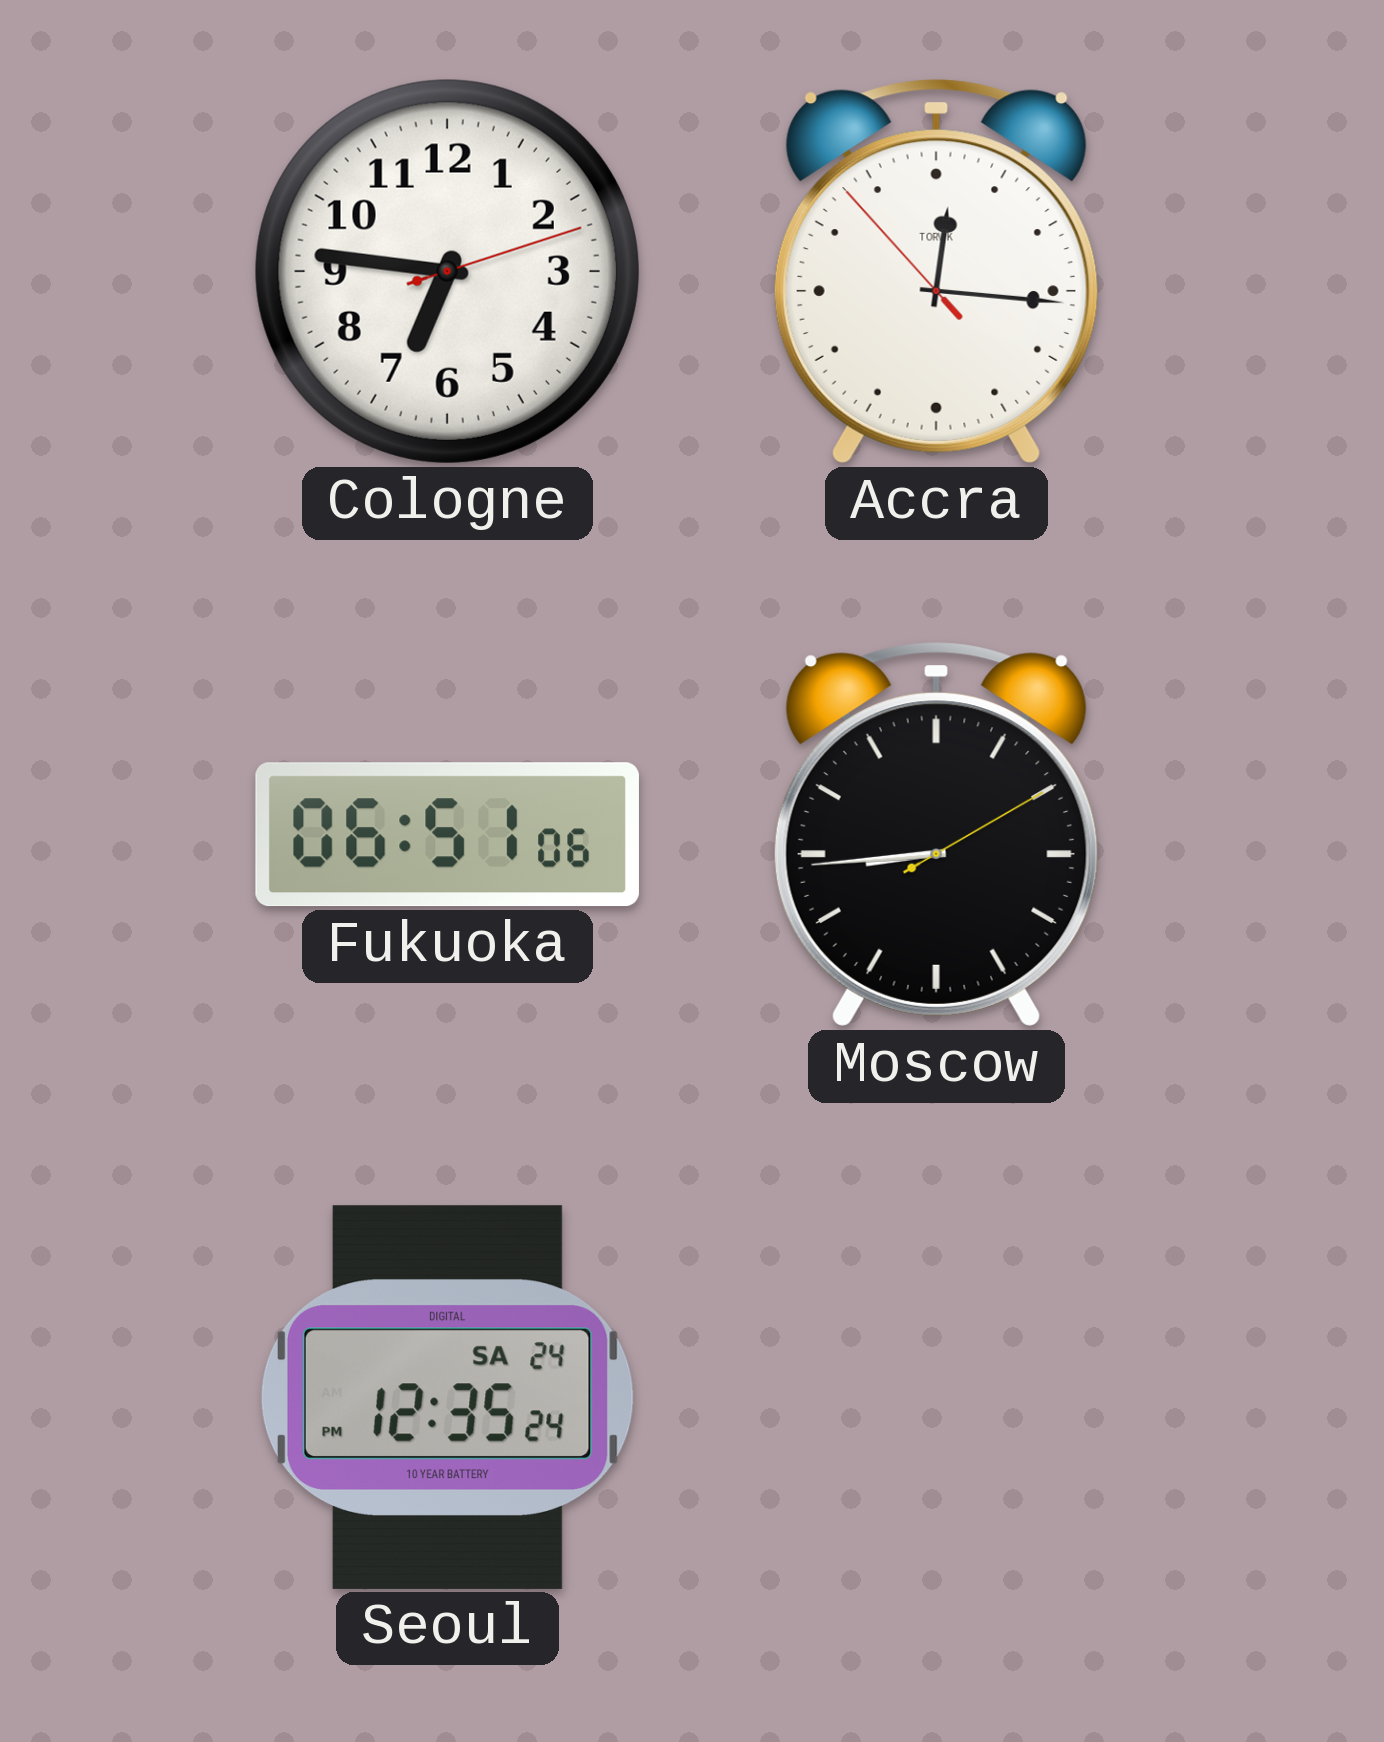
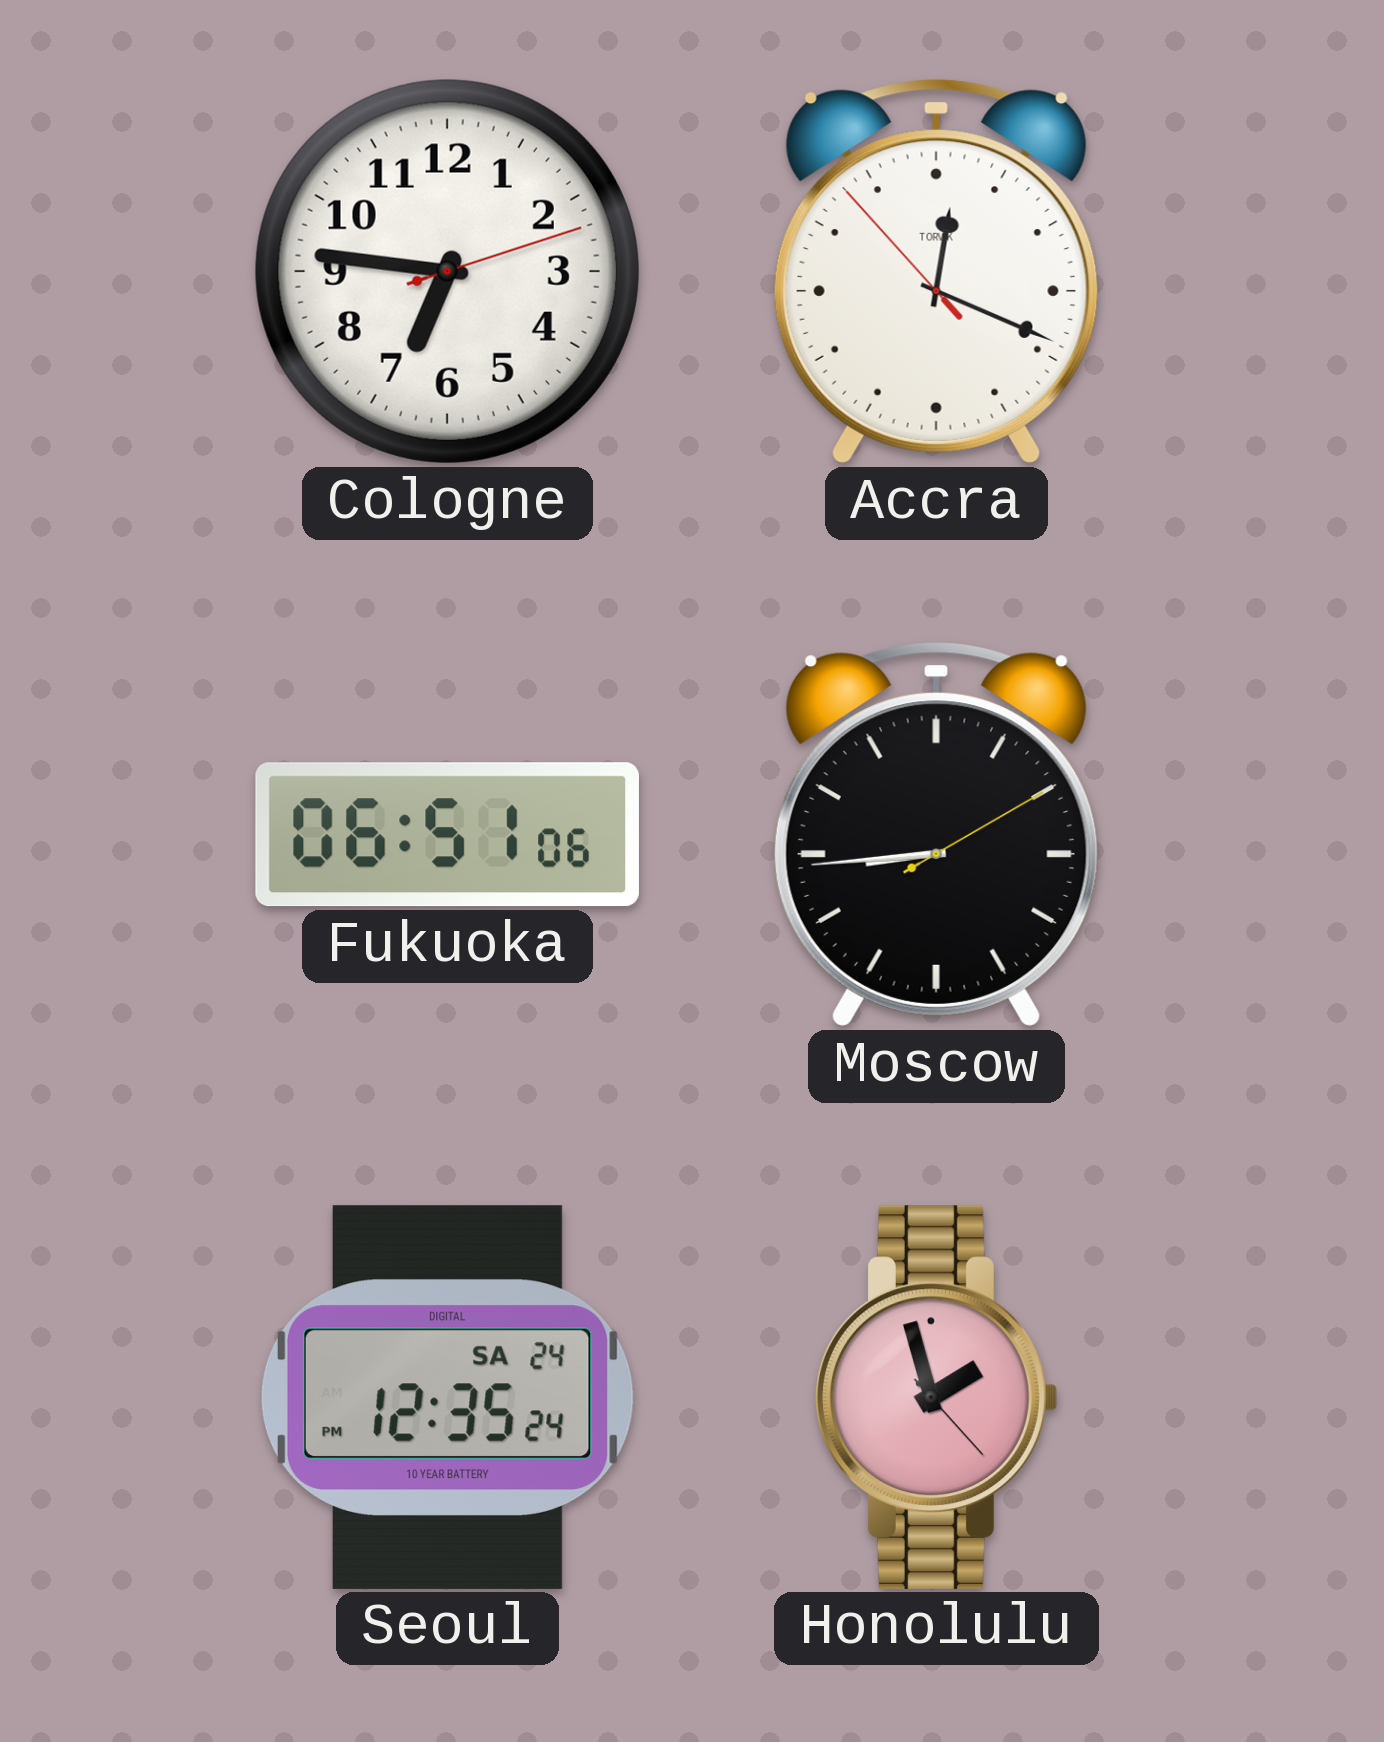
Accra: 12:15 -> 12:18
Honolulu: none -> 1:57
